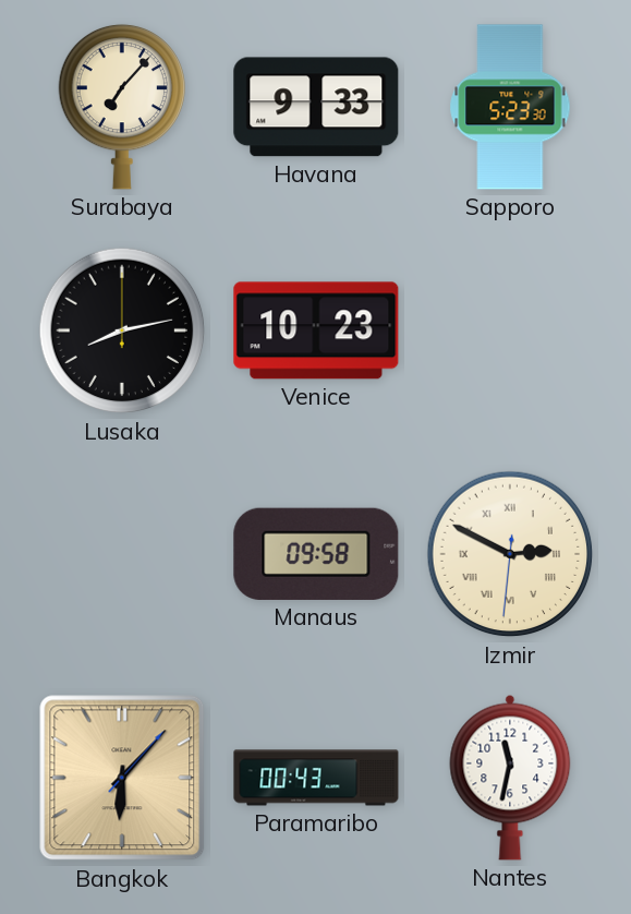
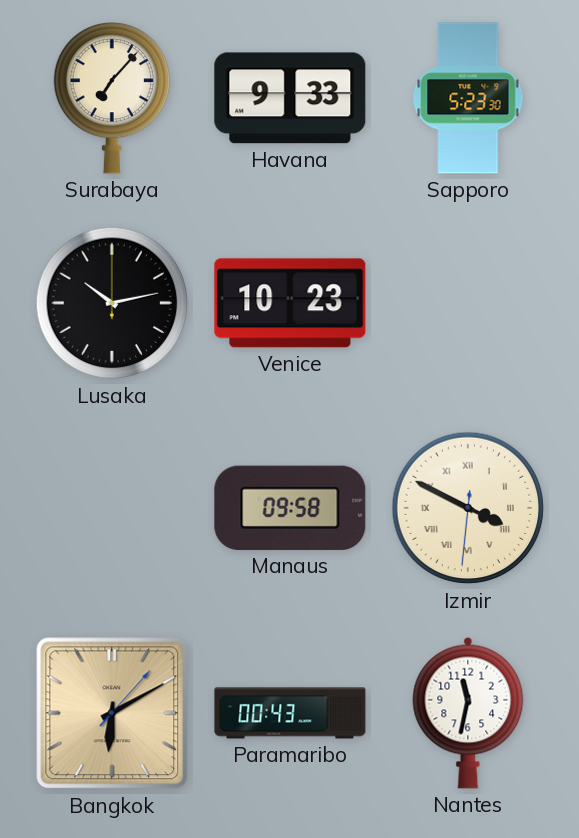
Lusaka: 8:13 -> 10:13
Izmir: 2:49 -> 3:49
Bangkok: 6:07 -> 6:10
